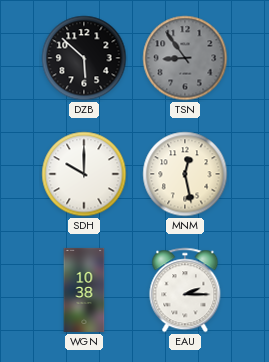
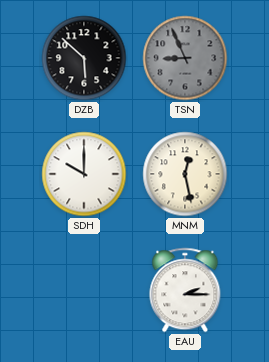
TSN: 8:54 -> 8:56
WGN: 10:38 -> none
